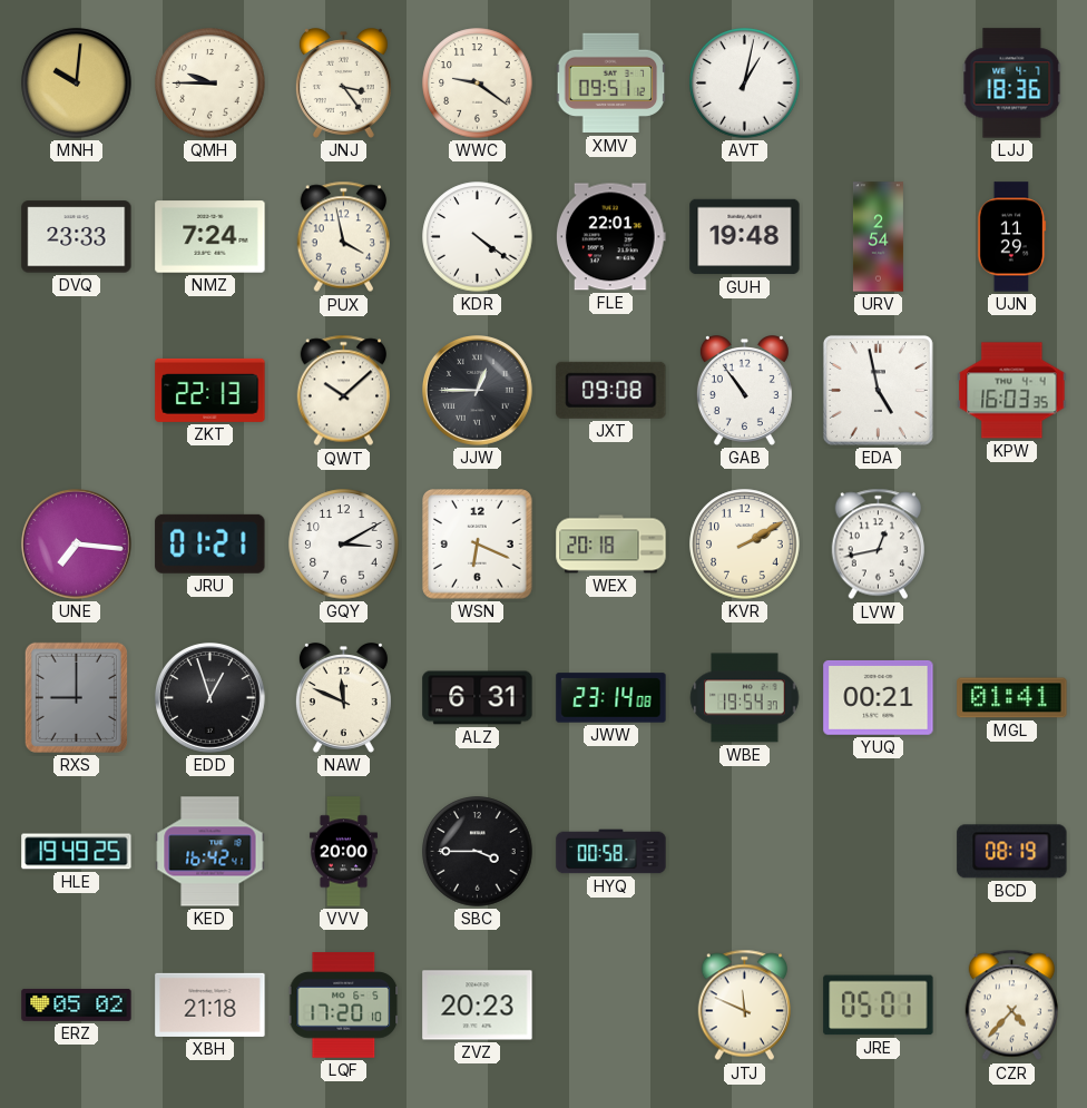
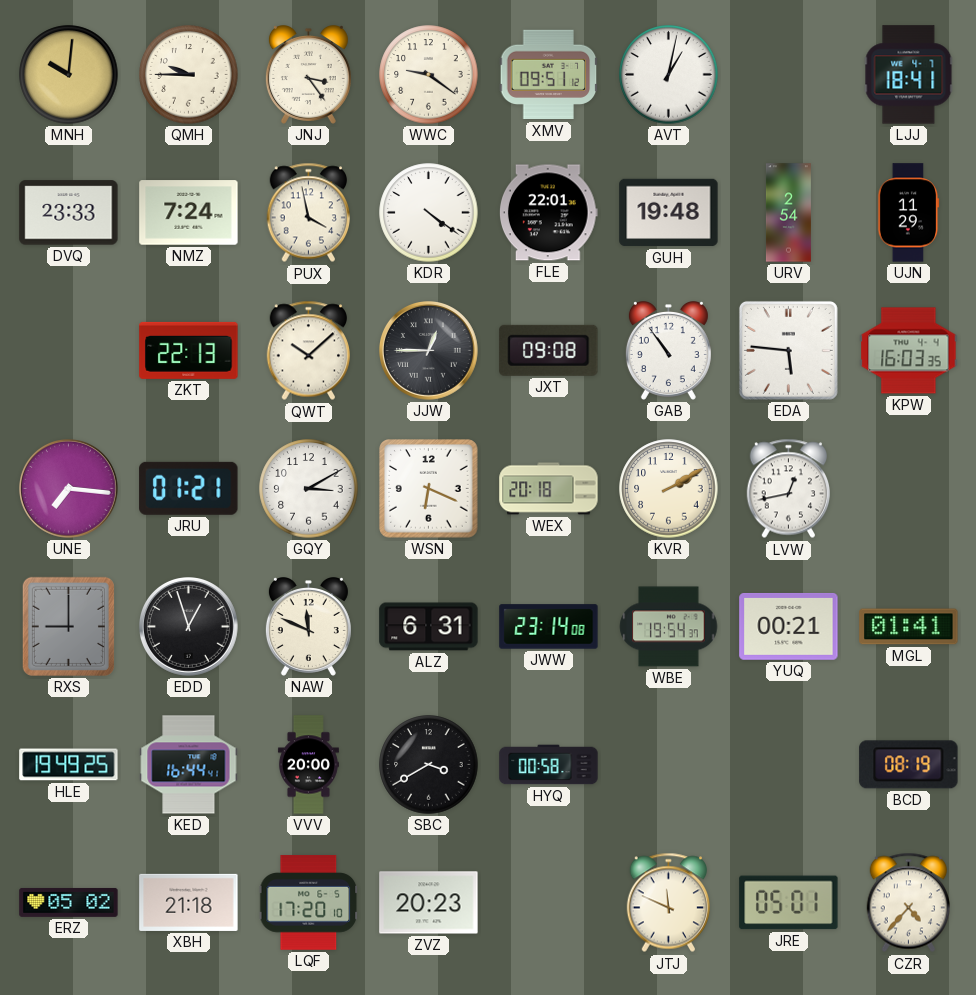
LJJ: 18:36 -> 18:41
EDA: 4:58 -> 5:46
KED: 16:42 -> 16:44
SBC: 3:45 -> 3:40
